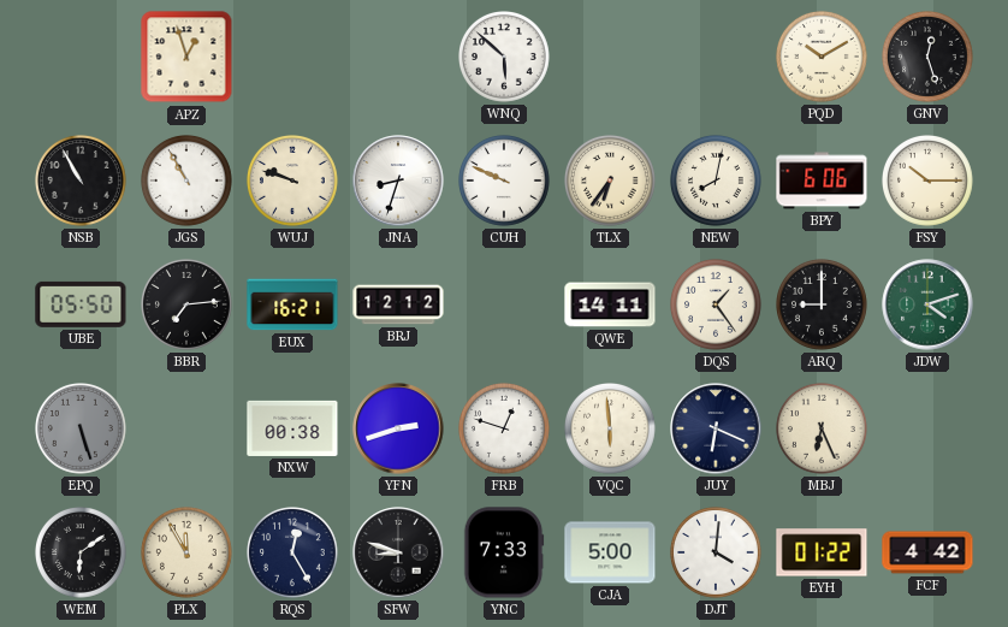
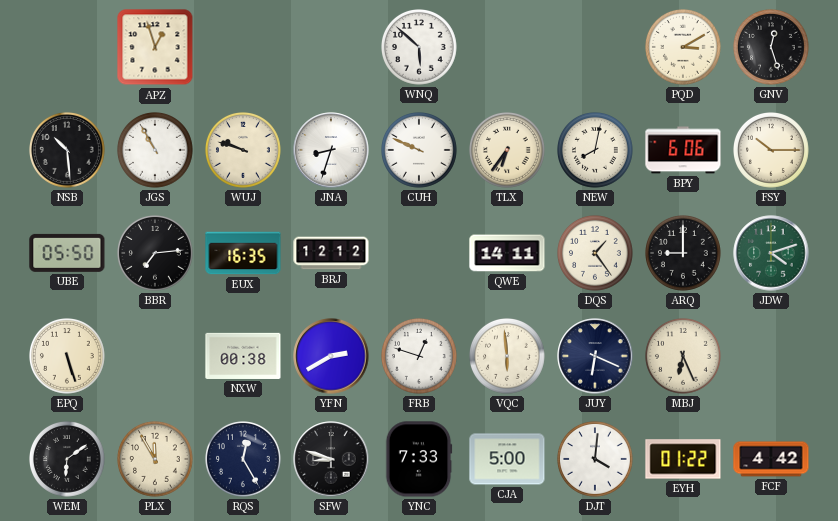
PQD: 10:10 -> 3:10
NSB: 10:55 -> 10:29
EUX: 16:21 -> 16:35
EPQ dial: grey -> cream
YFN: 2:42 -> 2:40
